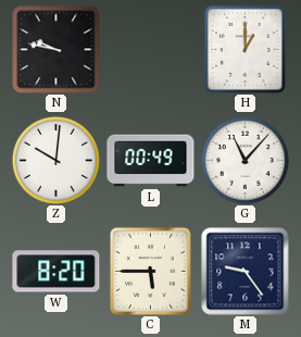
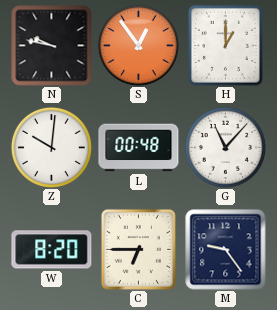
S: none -> 12:54
L: 00:49 -> 00:48
C: 5:45 -> 6:45
